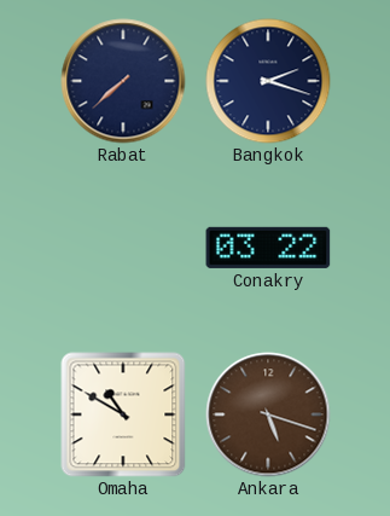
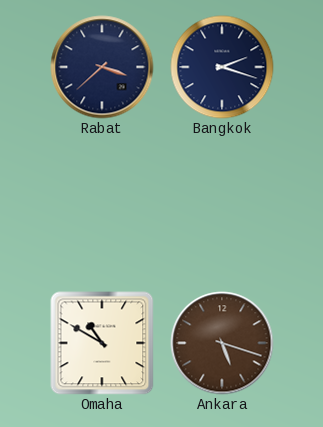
Rabat: 7:38 -> 3:38
Conakry: 03:22 -> none
